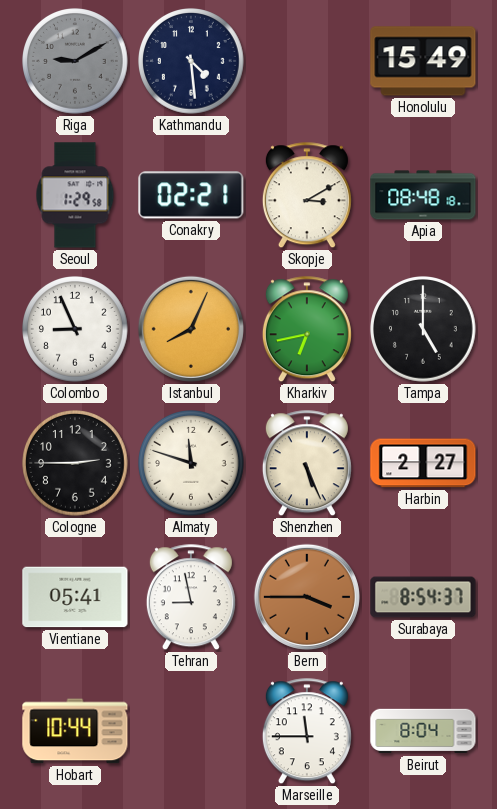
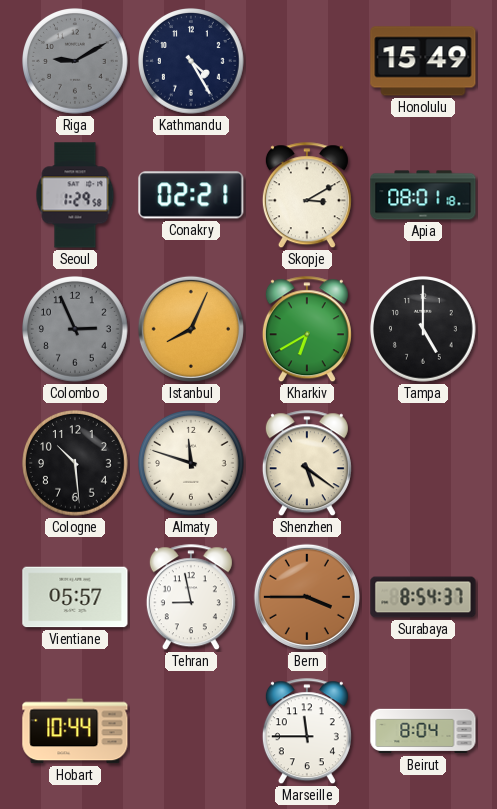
Kathmandu: 4:29 -> 4:25
Apia: 08:48 -> 08:01
Colombo: 8:56 -> 2:56
Colombo dial: white -> grey
Kharkiv: 6:43 -> 6:40
Cologne: 2:45 -> 10:29
Shenzhen: 5:26 -> 5:21
Harbin: 2:27 -> none
Vientiane: 05:41 -> 05:57
